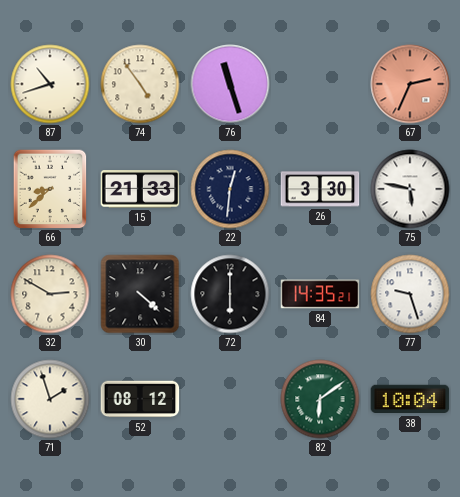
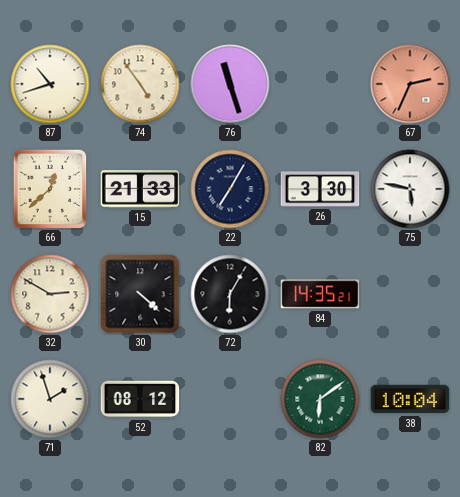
66: 8:38 -> 12:38
22: 12:31 -> 7:05
72: 6:00 -> 6:05
77: 9:27 -> none
